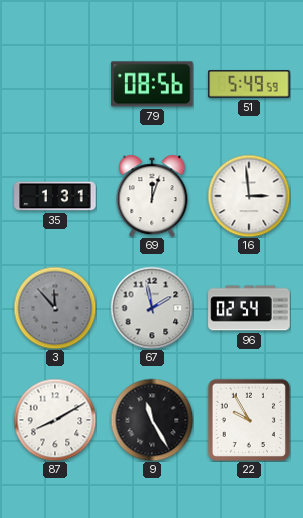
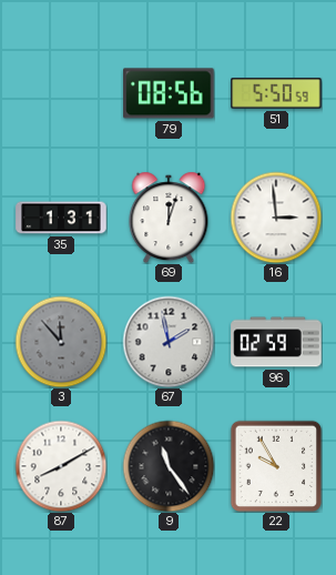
51: 5:49 -> 5:50
96: 02:54 -> 02:59
9: 11:25 -> 11:24
